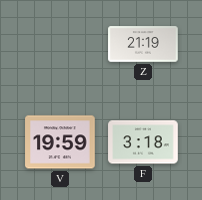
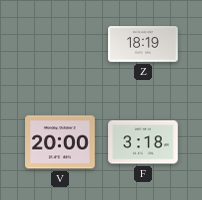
Z: 21:19 -> 18:19
V: 19:59 -> 20:00
